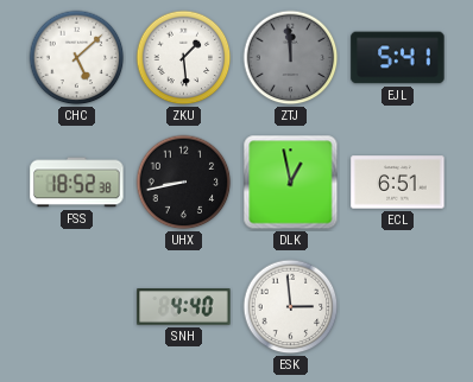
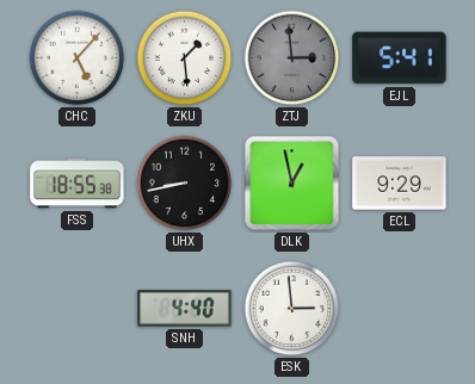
CHC: 5:08 -> 5:07
ZTJ: 11:59 -> 2:59
FSS: 18:52 -> 18:55
ECL: 6:51 -> 9:29
